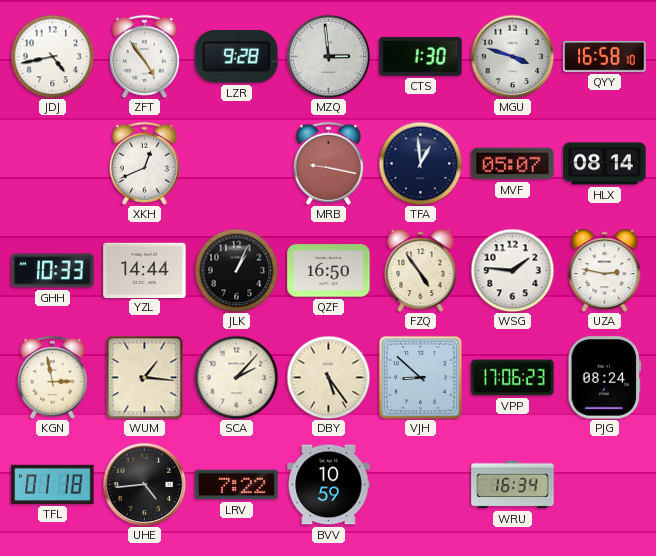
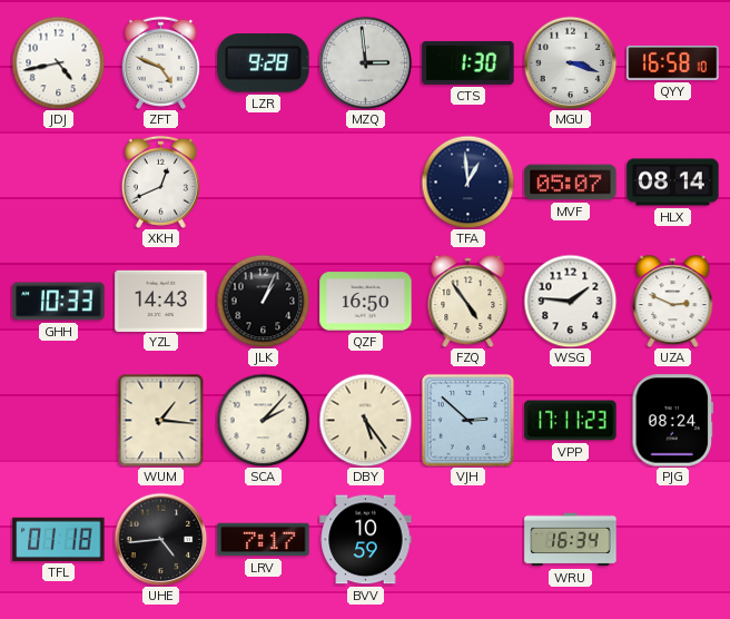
ZFT: 4:54 -> 4:49
MGU: 3:48 -> 3:18
MRB: 9:17 -> none
YZL: 14:44 -> 14:43
UZA: 2:47 -> 2:49
KGN: 2:58 -> none
VJH: 8:52 -> 2:52
VPP: 17:06 -> 17:11
LRV: 7:22 -> 7:17
